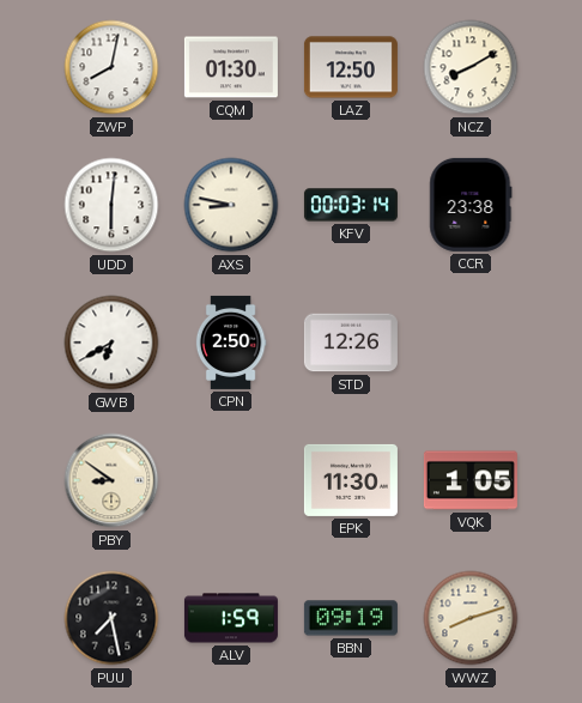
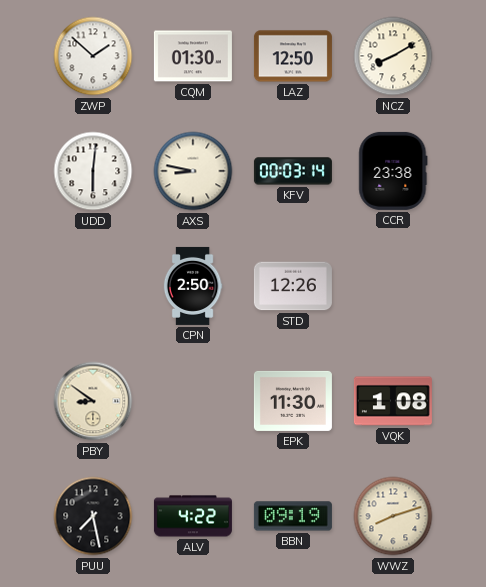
ZWP: 8:02 -> 1:52
GWB: 6:40 -> none
VQK: 1:05 -> 1:08
ALV: 1:59 -> 4:22
